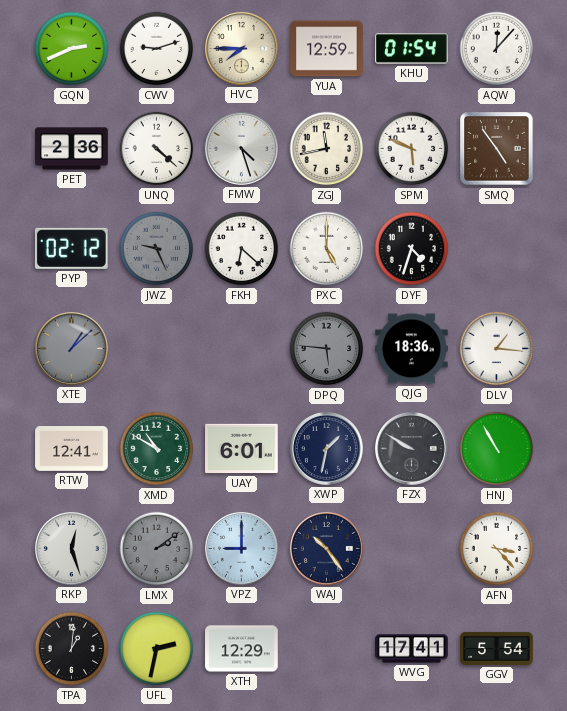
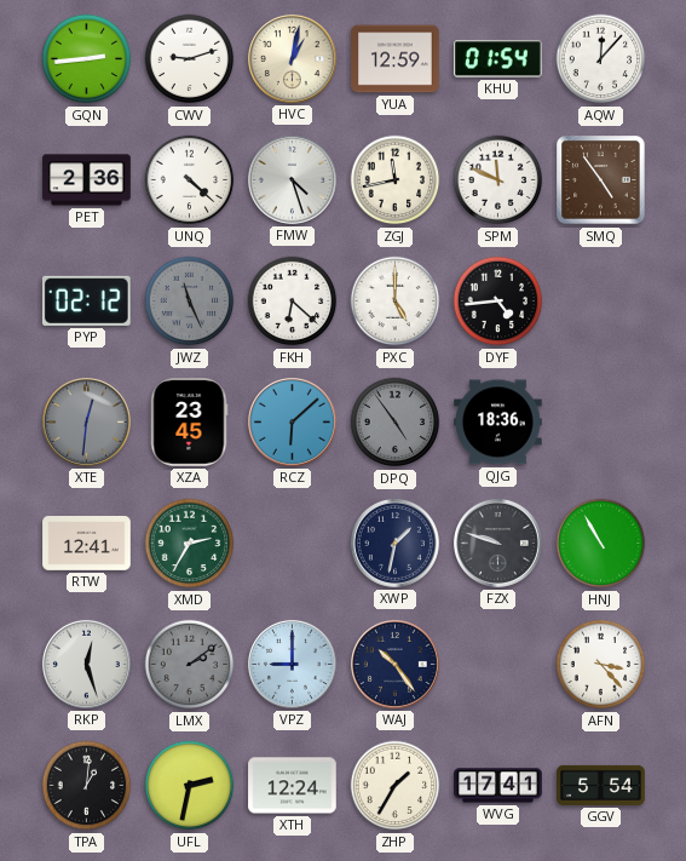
GQN: 2:41 -> 2:44
HVC: 7:45 -> 1:02
SPM: 5:49 -> 11:49
JWZ: 9:26 -> 11:26
DYF: 4:33 -> 4:44
XTE: 1:08 -> 12:31
XZA: none -> 23:45
RCZ: none -> 6:08
DPQ: 5:46 -> 4:54
DLV: 1:16 -> none
XMD: 10:50 -> 2:35
UAY: 6:01 -> none
FZX: 9:50 -> 9:48
XTH: 12:29 -> 12:24
ZHP: none -> 1:35
